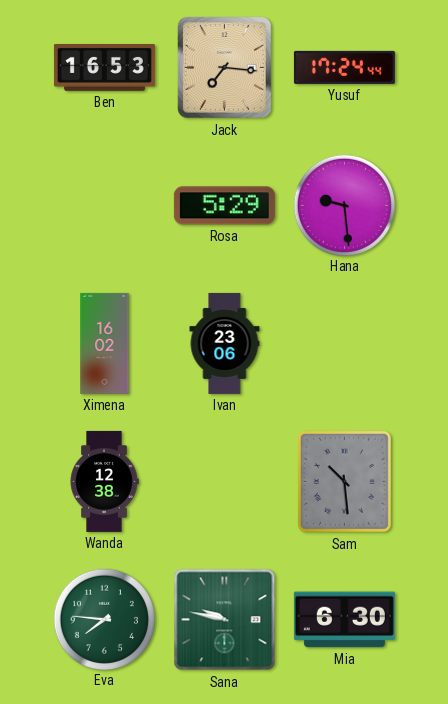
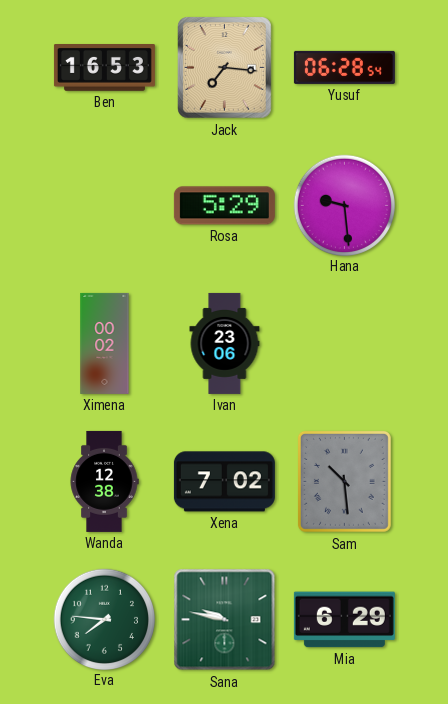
Yusuf: 17:24 -> 06:28
Ximena: 16:02 -> 00:02
Xena: none -> 7:02
Mia: 6:30 -> 6:29
